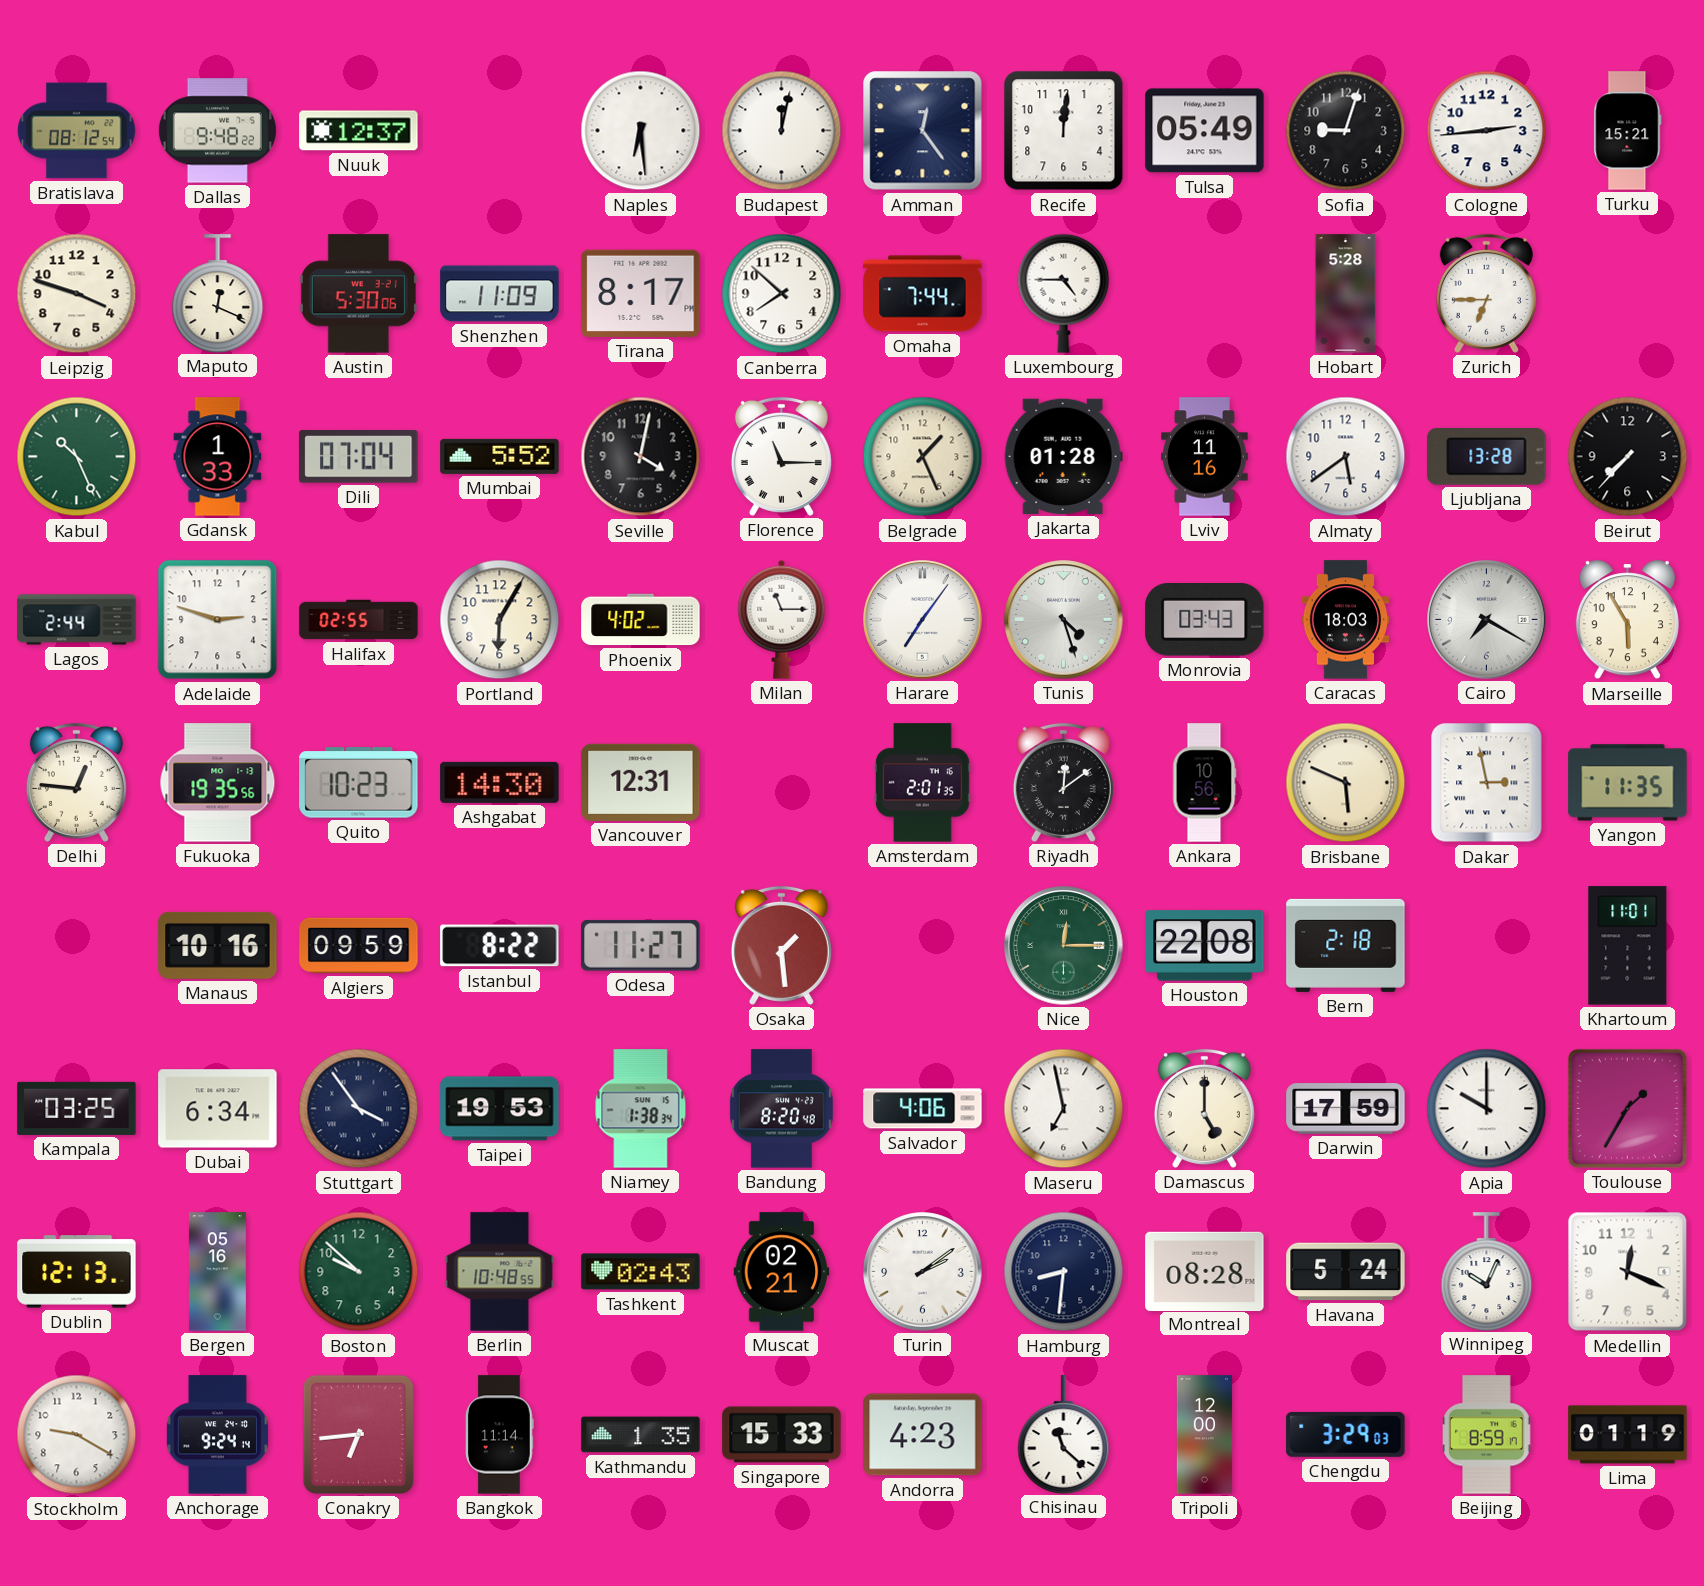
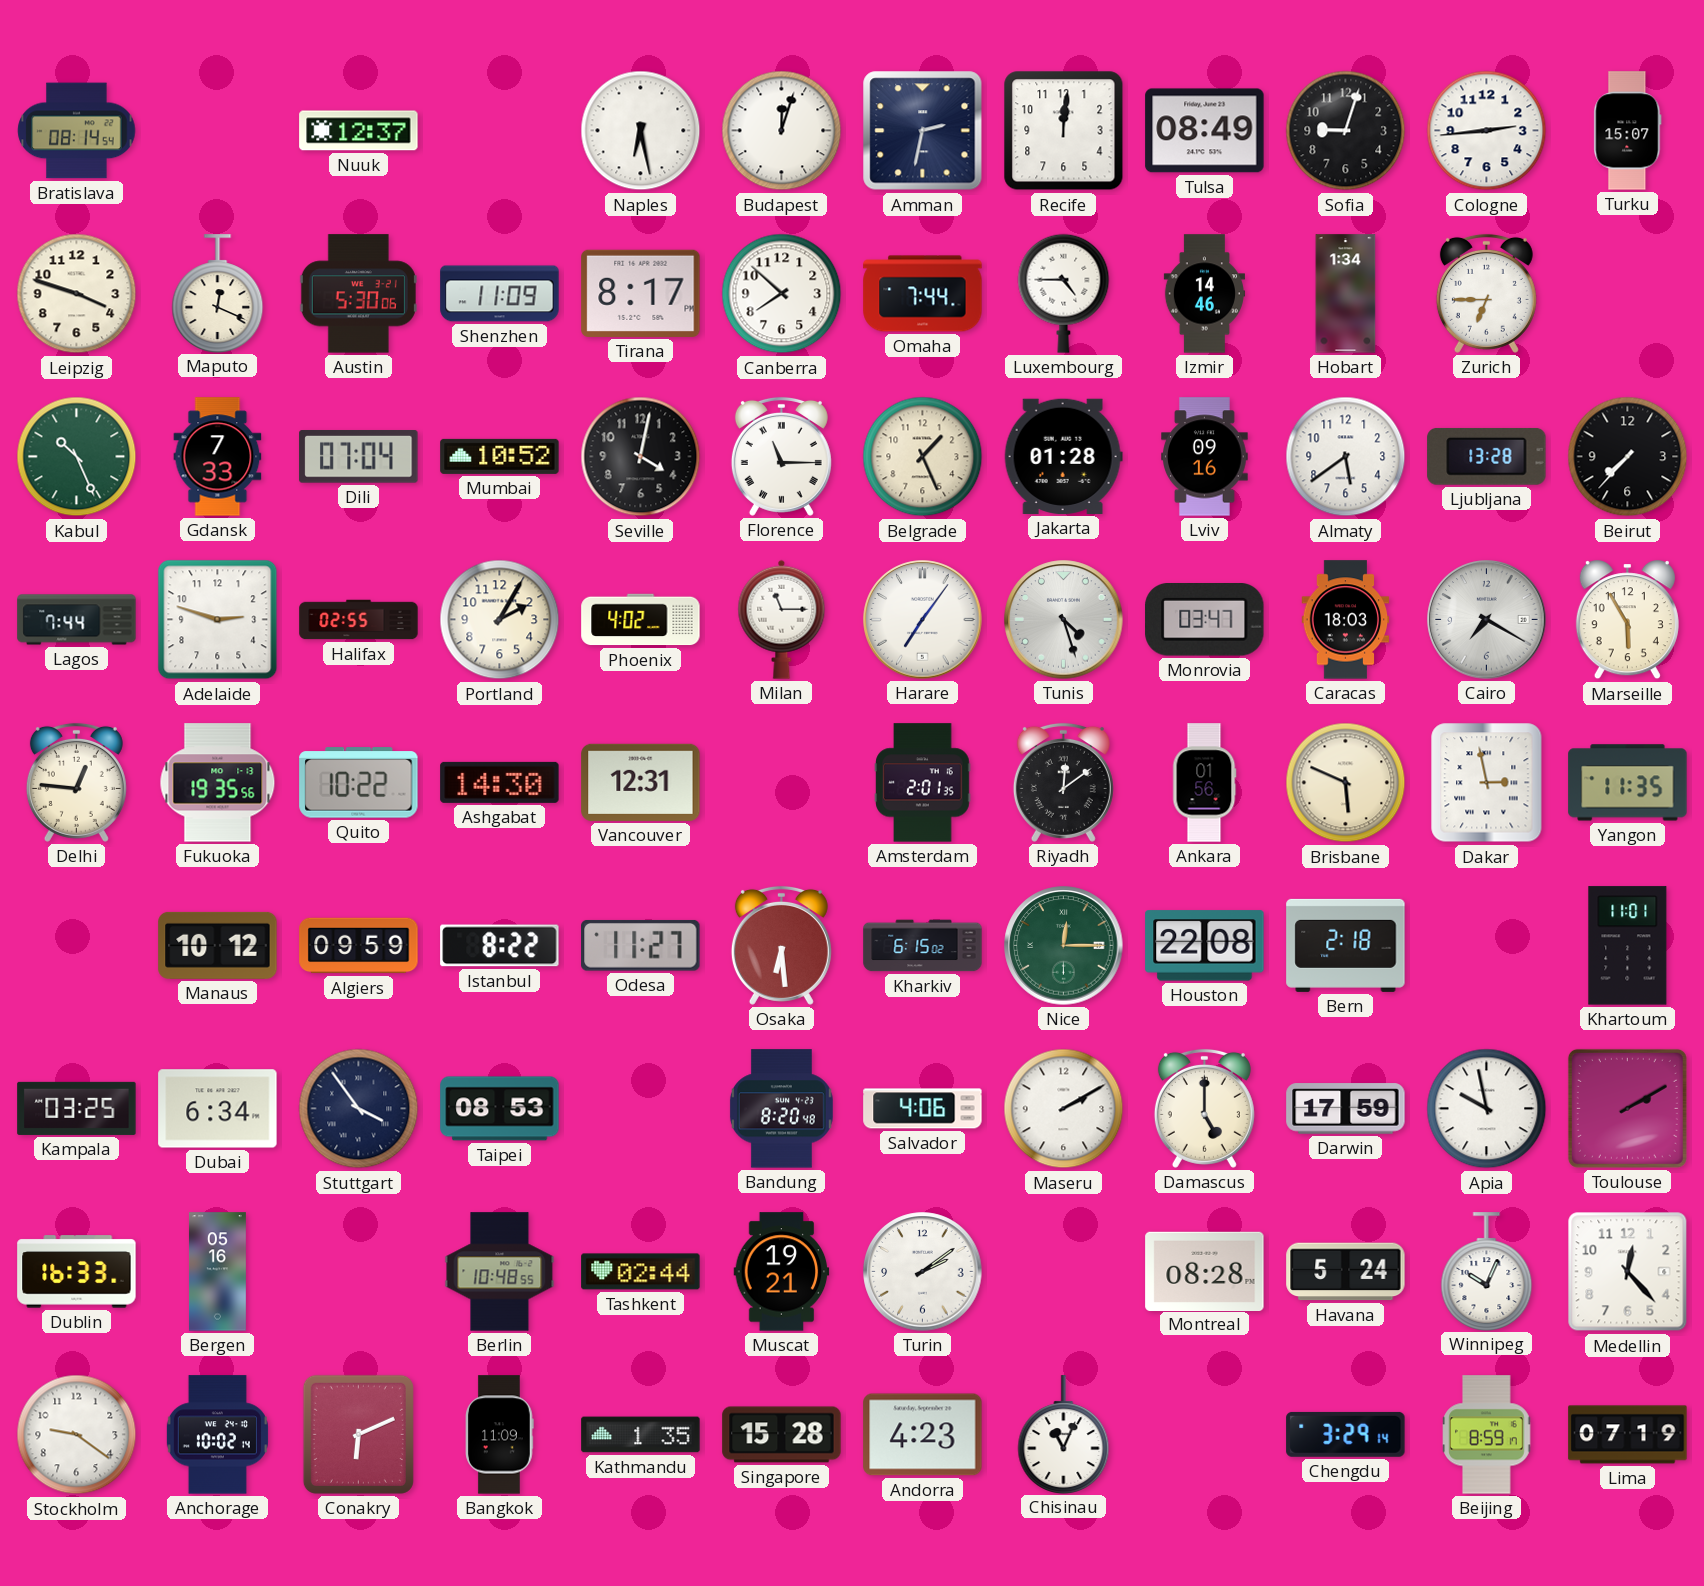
Bratislava: 08:12 -> 08:14
Dallas: 9:48 -> none
Naples: 6:29 -> 6:28
Budapest: 12:02 -> 12:03
Amman: 12:24 -> 2:32
Tulsa: 05:49 -> 08:49
Turku: 15:21 -> 15:07
Izmir: none -> 14:46
Hobart: 5:28 -> 1:34
Gdansk: 1:33 -> 7:33
Mumbai: 5:52 -> 10:52
Lviv: 11:16 -> 09:16
Lagos: 2:44 -> 7:44
Portland: 6:05 -> 2:05
Monrovia: 03:43 -> 03:47
Quito: 10:23 -> 10:22
Ankara: 10:56 -> 01:56
Manaus: 10:16 -> 10:12
Osaka: 1:29 -> 6:29
Kharkiv: none -> 6:15
Taipei: 19:53 -> 08:53
Niamey: 1:38 -> none
Maseru: 6:58 -> 2:10
Apia: 10:00 -> 9:58
Toulouse: 1:35 -> 2:10
Dublin: 12:13 -> 16:33
Boston: 9:52 -> none
Tashkent: 02:43 -> 02:44
Muscat: 02:21 -> 19:21
Hamburg: 8:31 -> none
Medellin: 12:19 -> 12:23
Stockholm: 9:20 -> 9:21
Anchorage: 9:24 -> 10:02
Conakry: 6:44 -> 6:11
Bangkok: 11:14 -> 11:09
Singapore: 15:33 -> 15:28
Chisinau: 11:22 -> 11:04
Tripoli: 12:00 -> none
Chengdu: 3:29:03 -> 3:29:14
Lima: 01:19 -> 07:19
